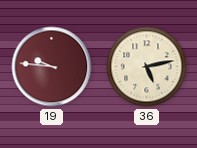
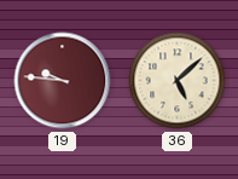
36: 5:13 -> 5:08
